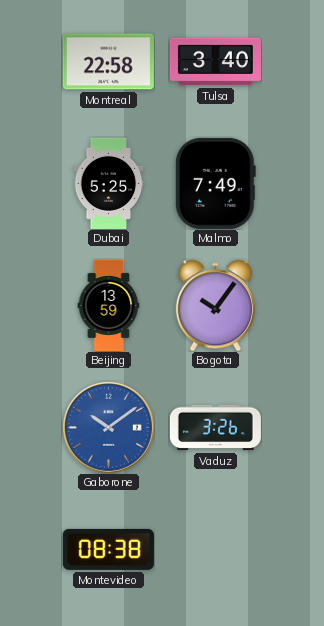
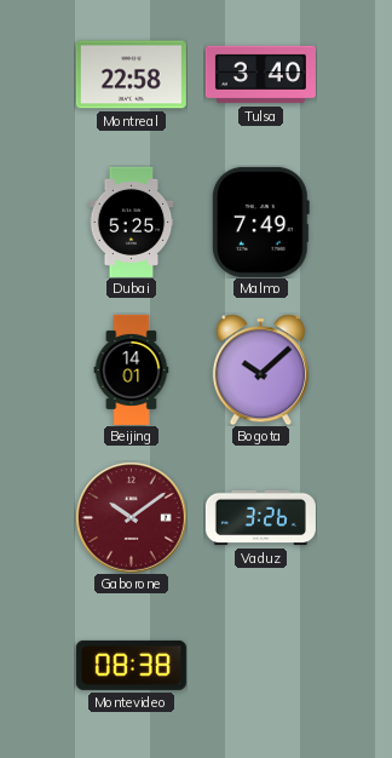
Beijing: 13:59 -> 14:01
Bogota: 10:06 -> 10:08
Gaborone dial: blue -> burgundy
